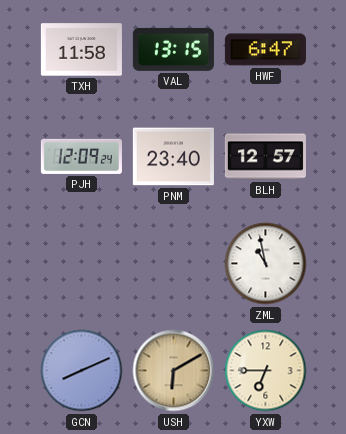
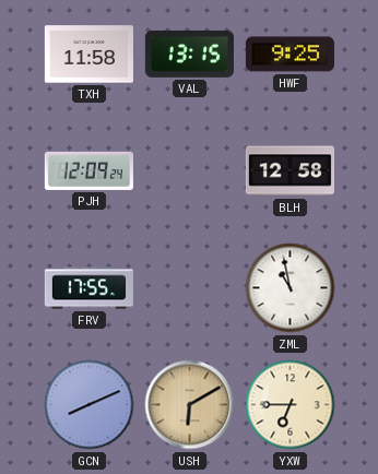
HWF: 6:47 -> 9:25
PNM: 23:40 -> none
BLH: 12:57 -> 12:58
FRV: none -> 17:55
